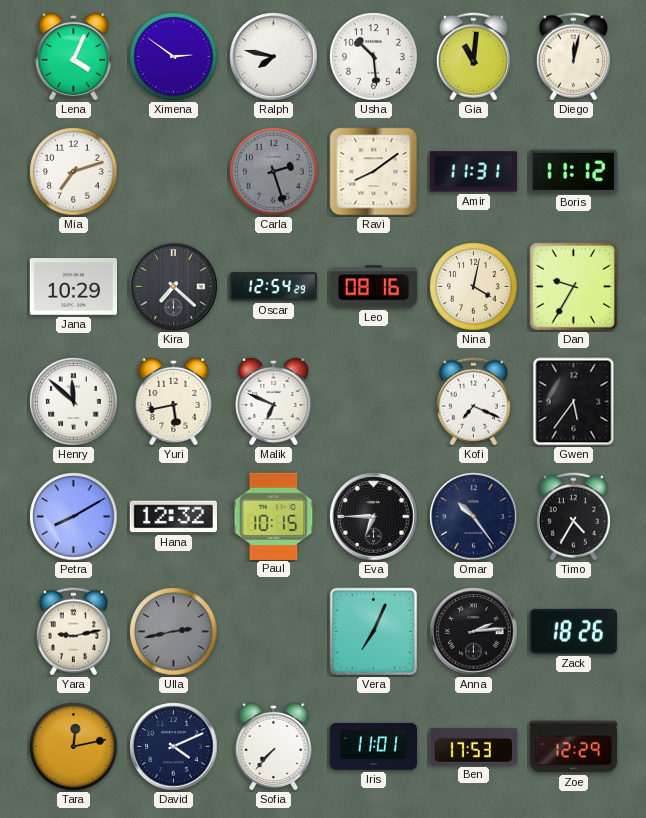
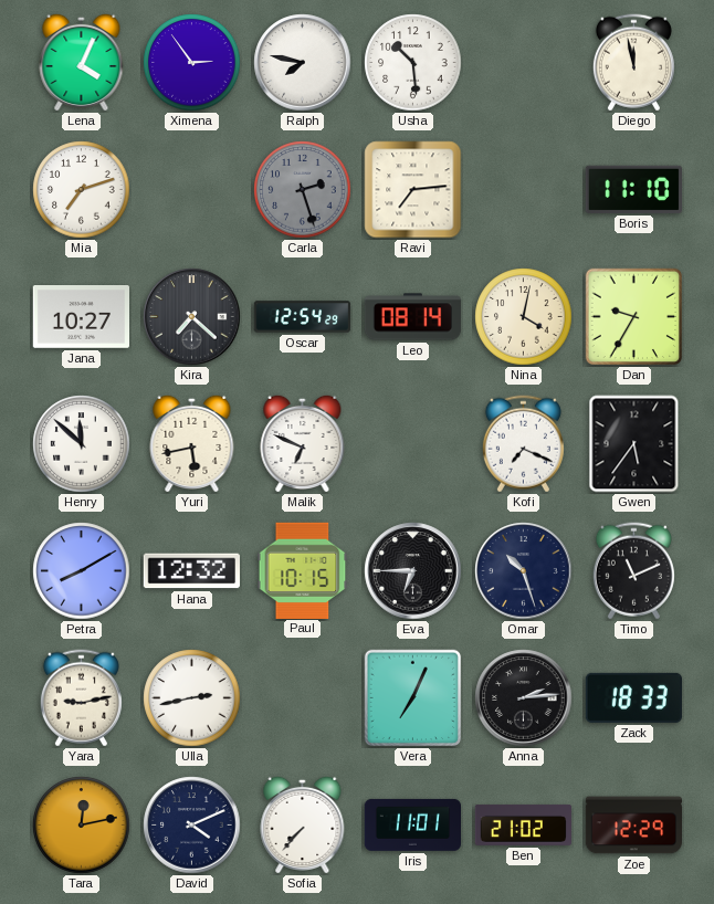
Ximena: 2:51 -> 2:54
Gia: 11:01 -> none
Diego: 12:02 -> 11:58
Ravi: 8:09 -> 7:14
Amir: 11:31 -> none
Boris: 11:12 -> 11:10
Jana: 10:29 -> 10:27
Leo: 08:16 -> 08:14
Omar: 10:24 -> 10:27
Timo: 4:35 -> 11:11
Ulla dial: grey -> white
Zack: 18:26 -> 18:33
Ben: 17:53 -> 21:02
